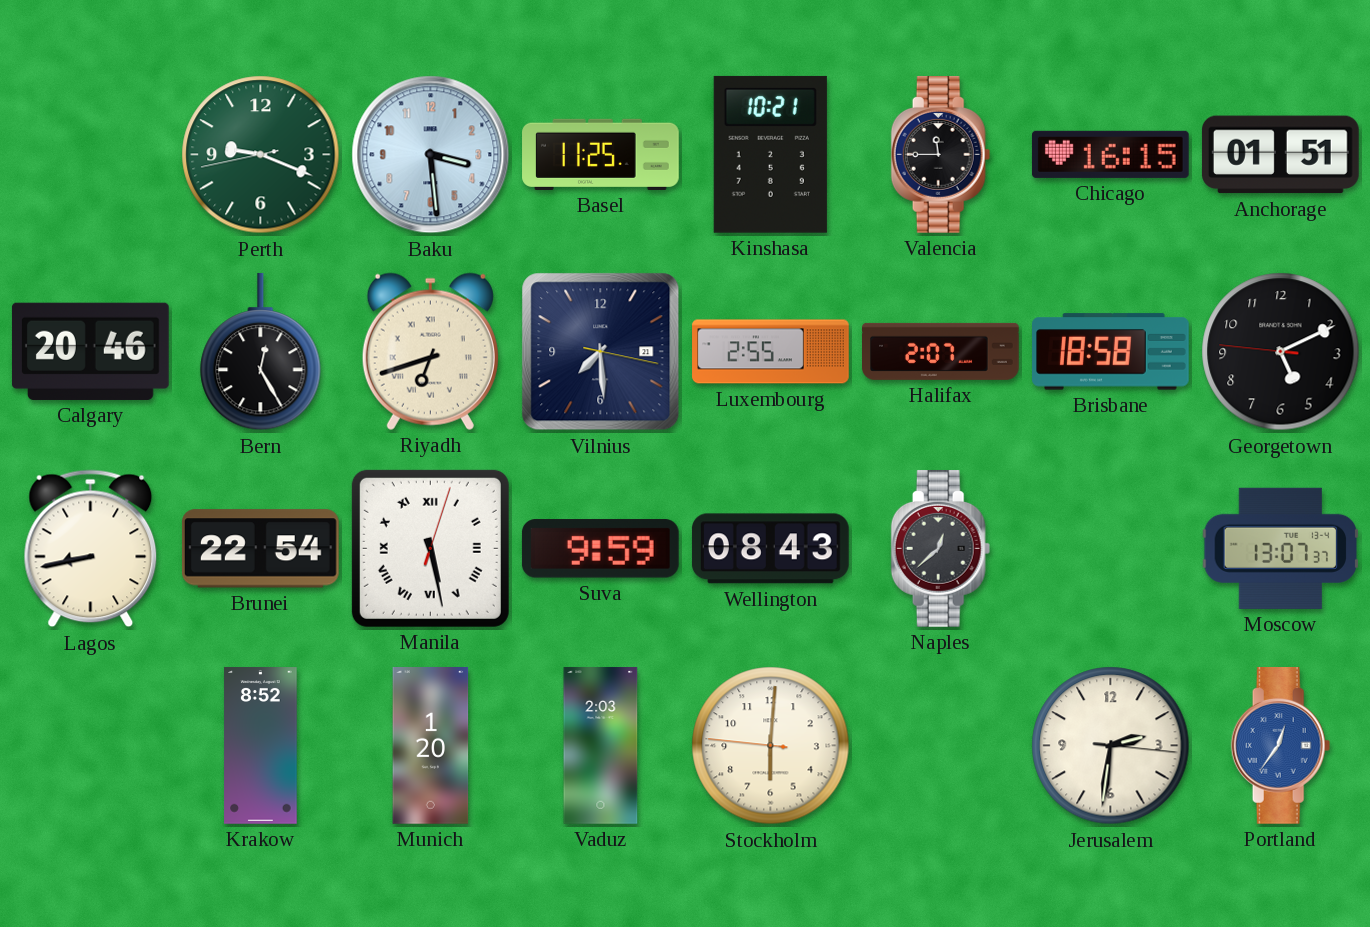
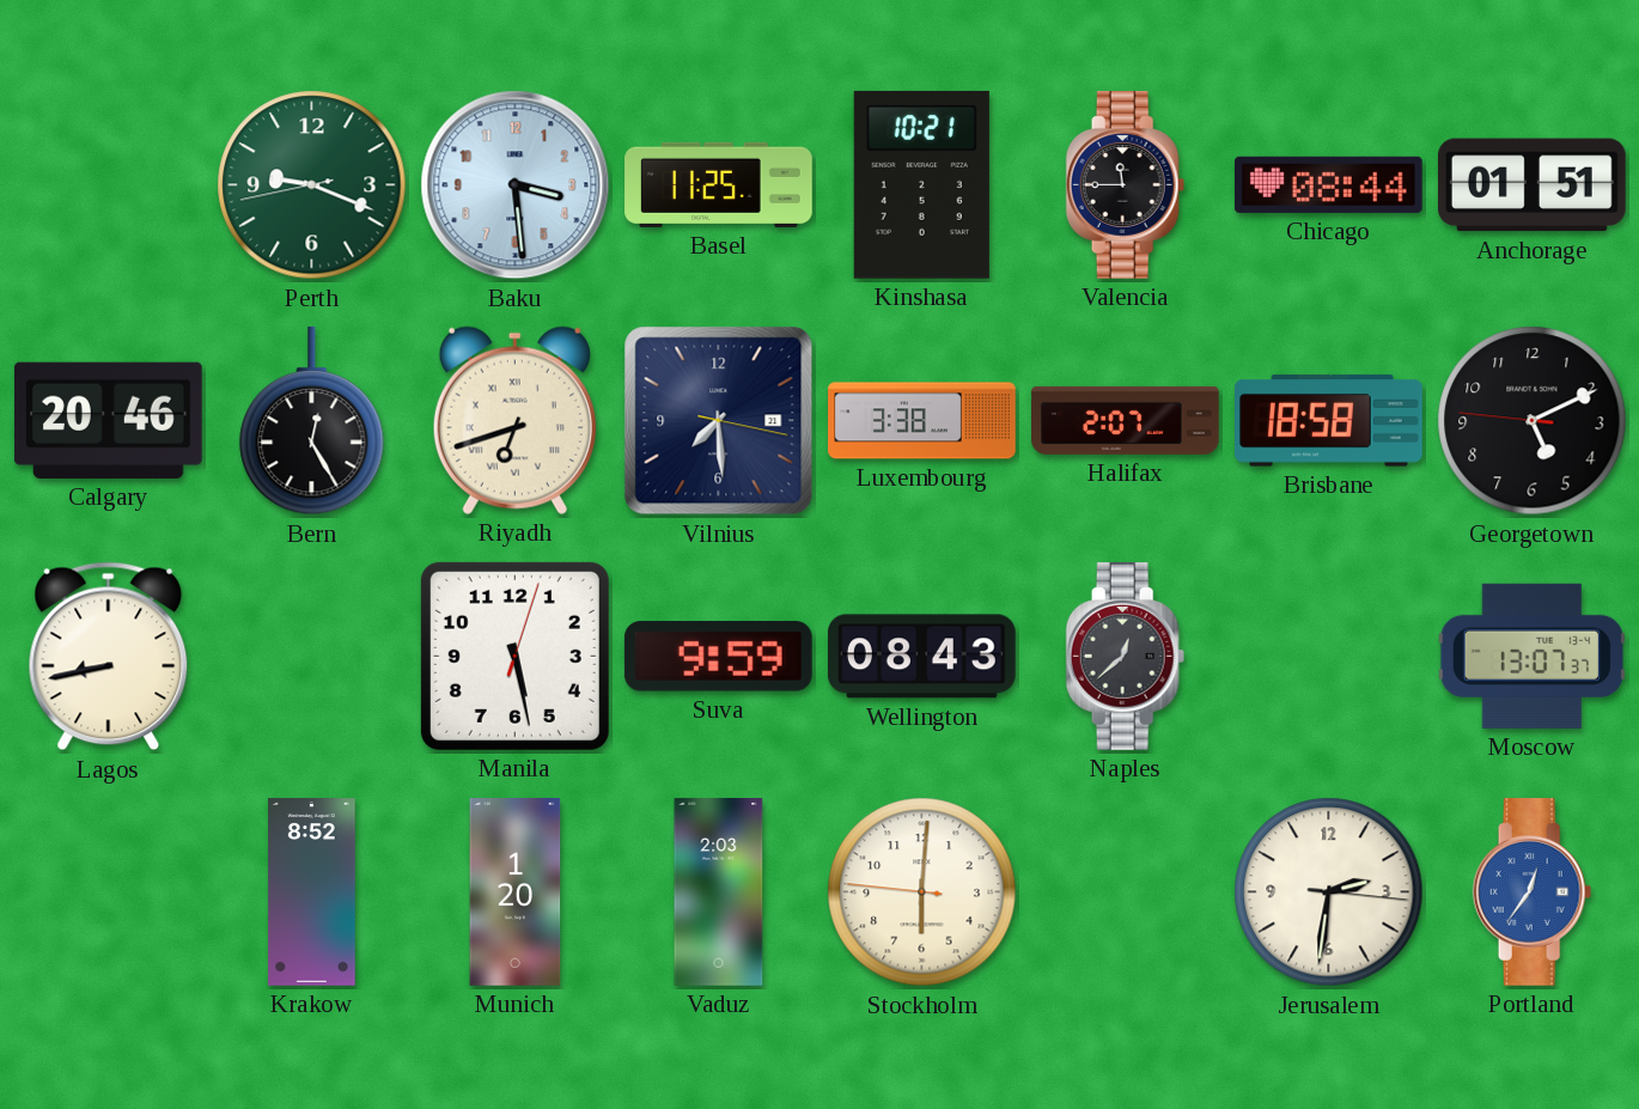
Chicago: 16:15 -> 08:44
Luxembourg: 2:55 -> 3:38
Brunei: 22:54 -> none
Manila numerals: Roman -> Arabic
